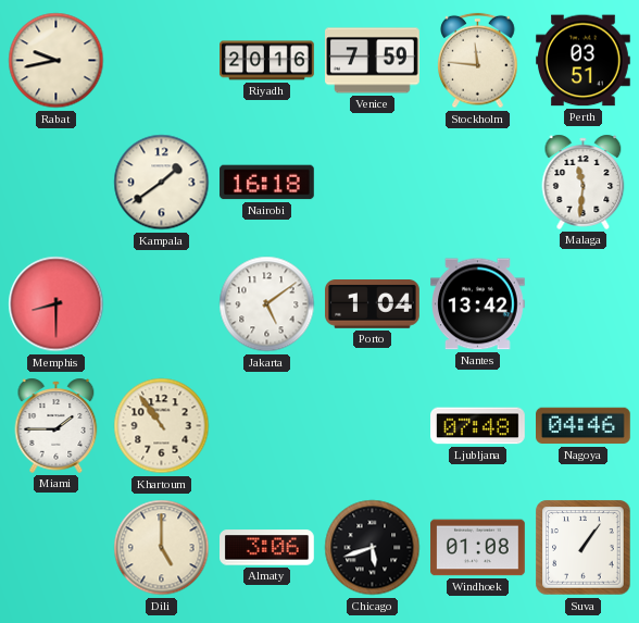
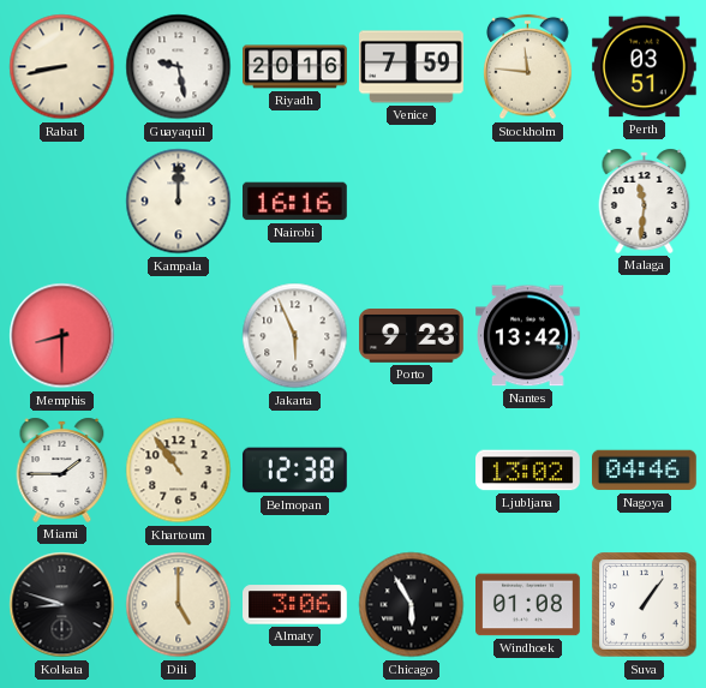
Rabat: 9:43 -> 8:43
Guayaquil: none -> 9:28
Kampala: 1:39 -> 12:00
Nairobi: 16:18 -> 16:16
Jakarta: 5:09 -> 5:56
Porto: 1:04 -> 9:23
Belmopan: none -> 12:38
Ljubljana: 07:48 -> 13:02
Kolkata: none -> 8:48
Chicago: 5:42 -> 5:55
